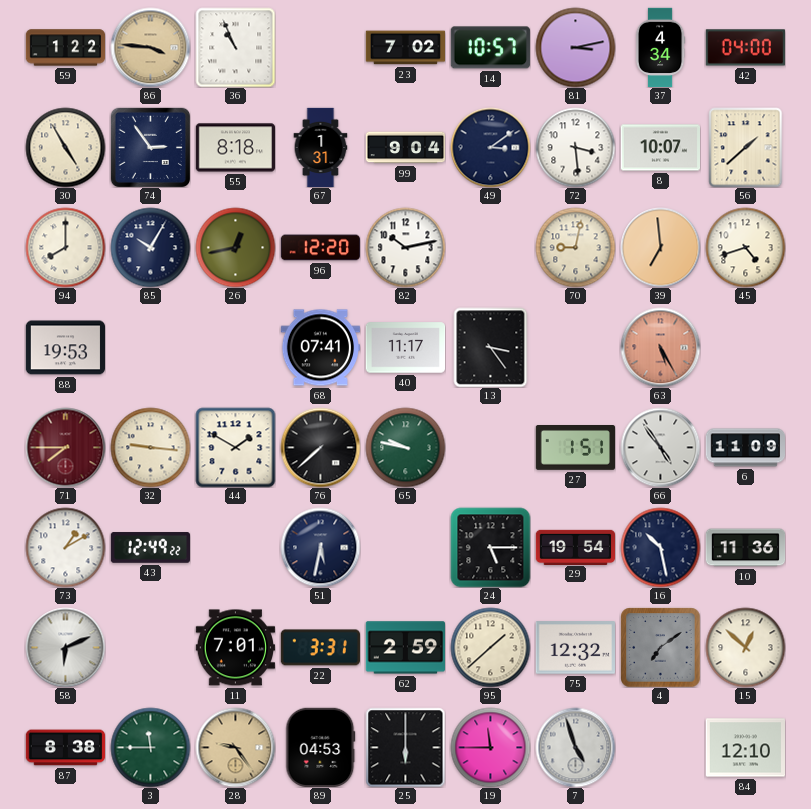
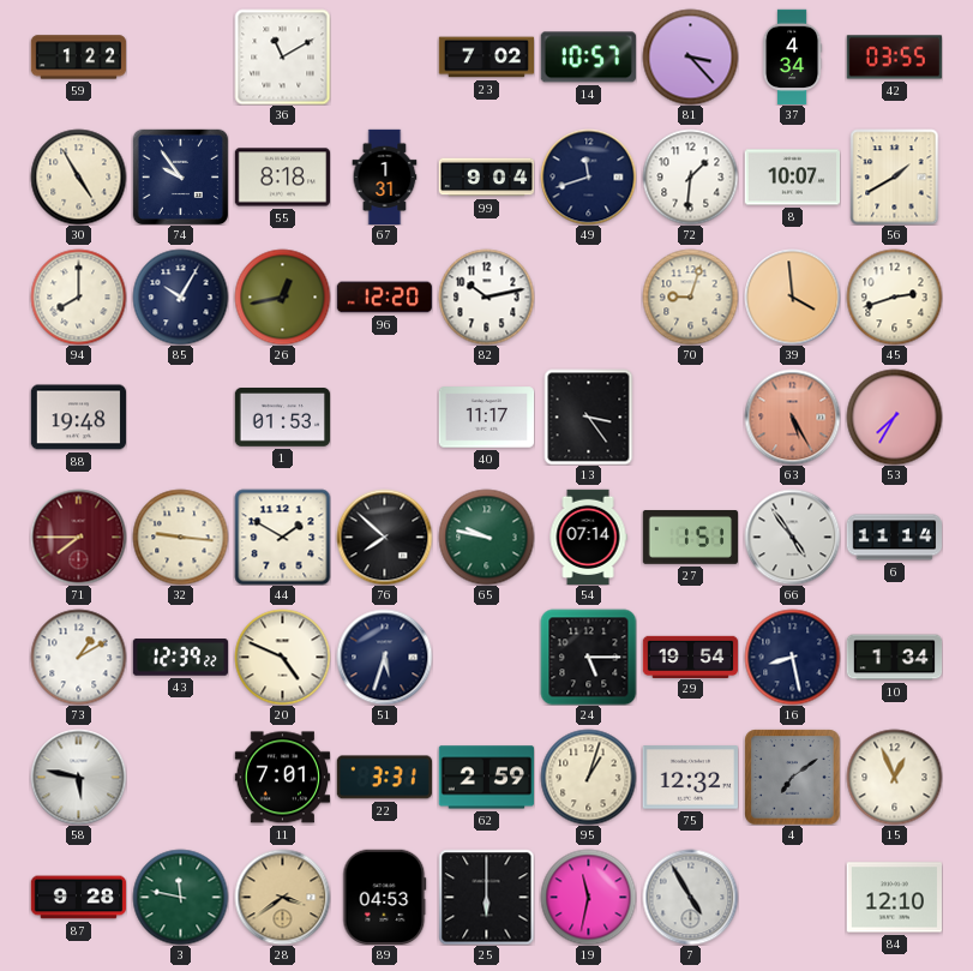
86: 3:46 -> none
36: 10:56 -> 11:10
81: 3:13 -> 3:23
42: 04:00 -> 03:55
74: 2:54 -> 9:54
49: 3:09 -> 11:42
72: 3:29 -> 1:31
56: 1:38 -> 1:40
70: 9:02 -> 9:03
39: 6:59 -> 3:59
45: 4:42 -> 2:42
88: 19:53 -> 19:48
1: none -> 01:53
68: 07:41 -> none
53: none -> 7:35
76: 7:38 -> 7:52
54: none -> 07:14
6: 11:09 -> 11:14
43: 12:49 -> 12:39
20: none -> 4:49
51: 5:32 -> 5:33
16: 10:28 -> 8:28
10: 11:36 -> 1:34
58: 6:11 -> 5:47
95: 1:38 -> 1:03
15: 12:52 -> 12:56
87: 8:38 -> 9:28
3: 11:45 -> 11:47
28: 9:24 -> 3:39
19: 11:45 -> 11:32
7: 4:57 -> 4:55
